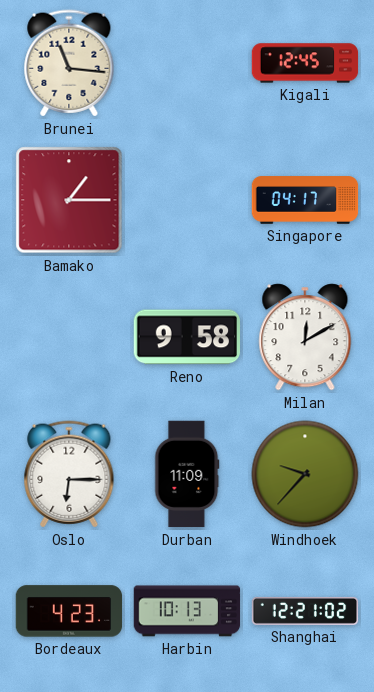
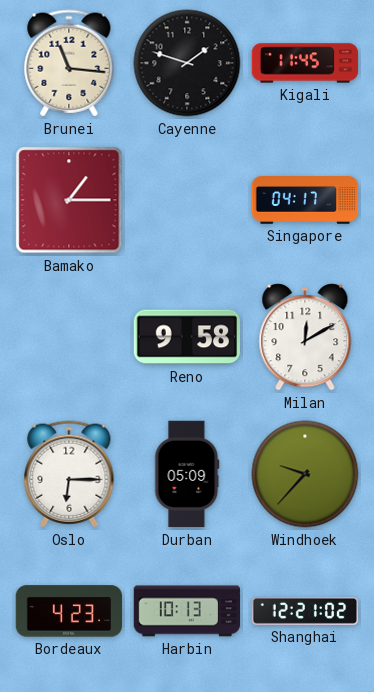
Cayenne: none -> 1:48
Kigali: 12:45 -> 11:45
Durban: 11:09 -> 05:09
